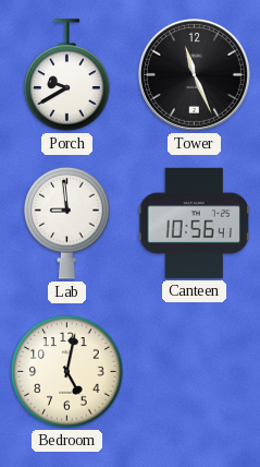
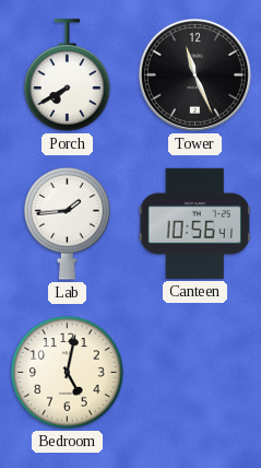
Porch: 9:40 -> 7:40
Lab: 8:59 -> 1:44
